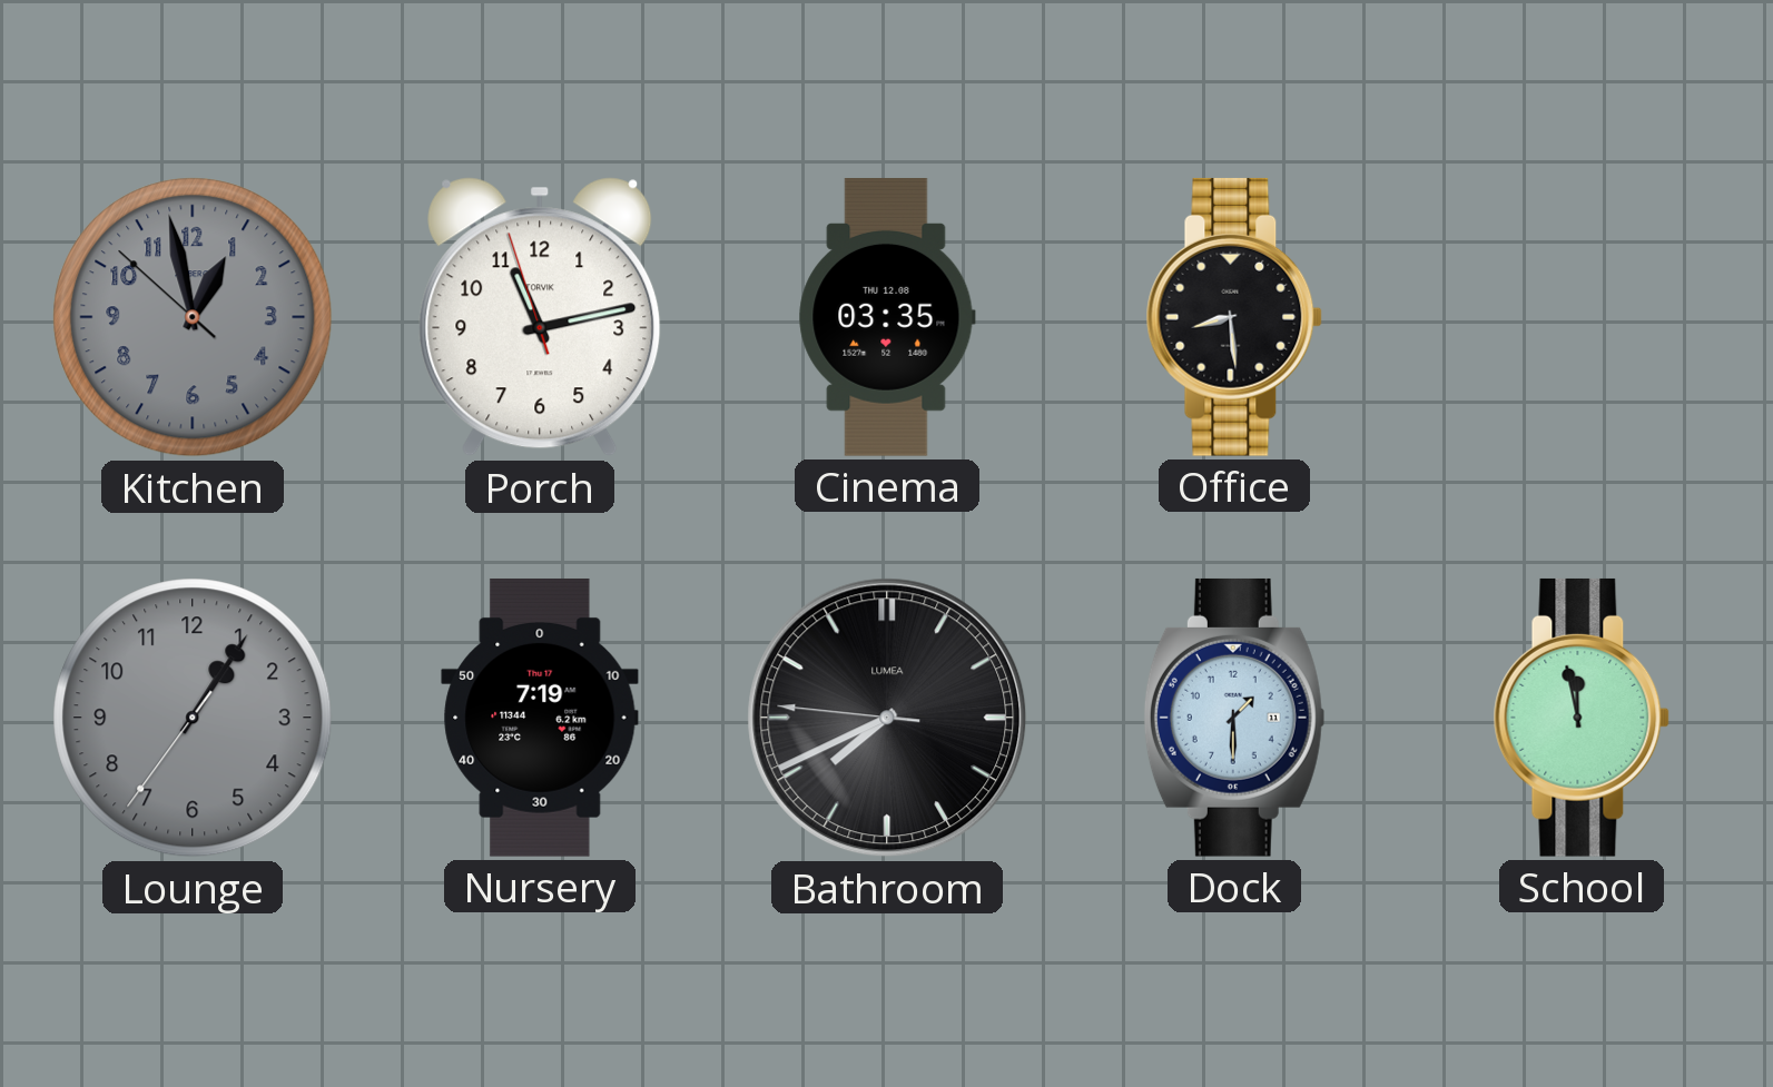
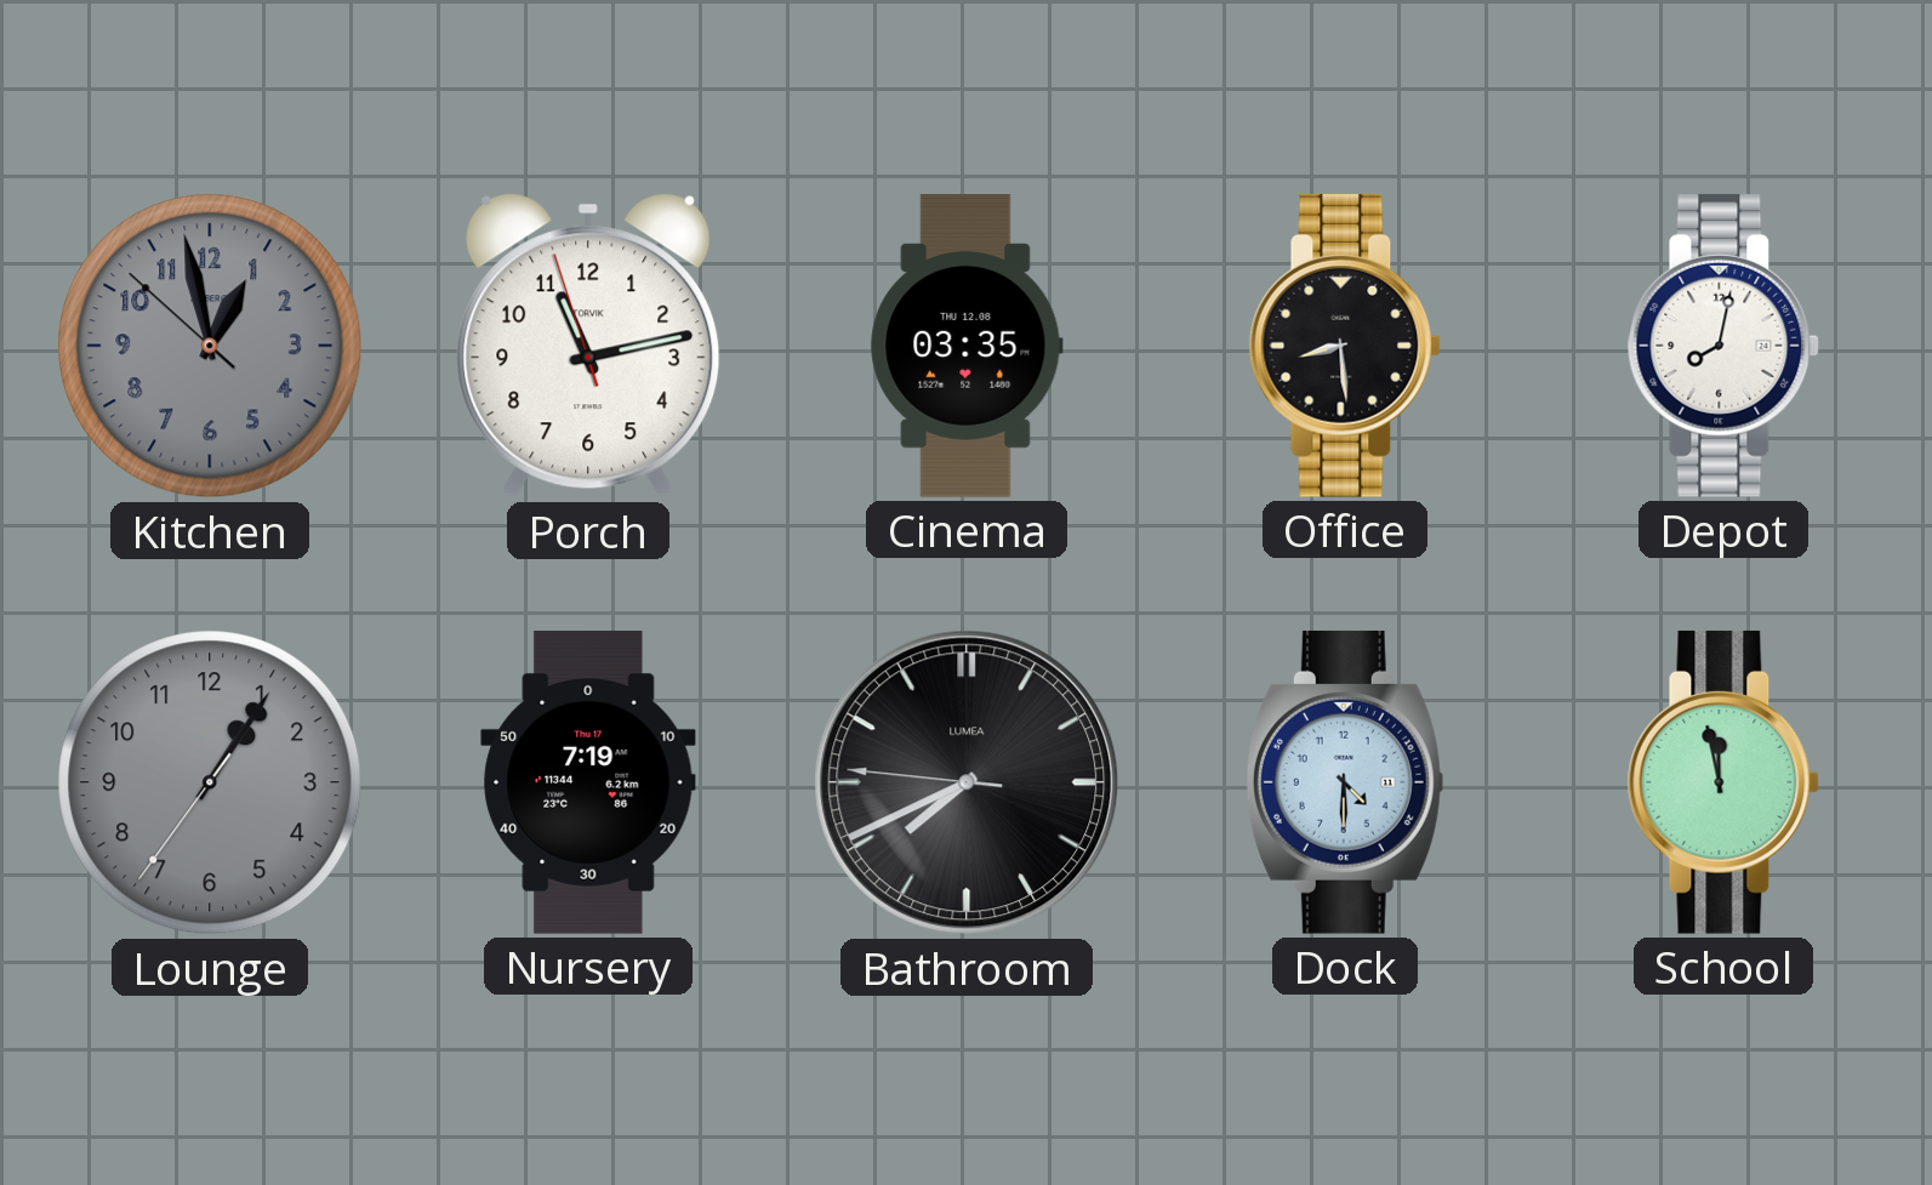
Depot: none -> 8:02
Dock: 1:30 -> 4:30
